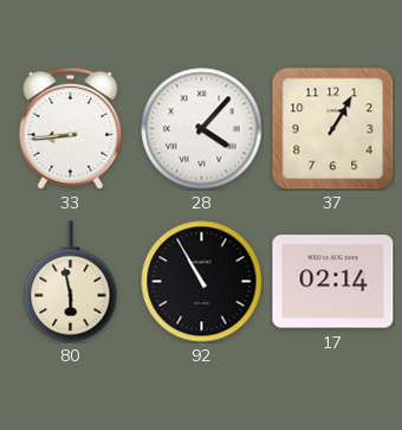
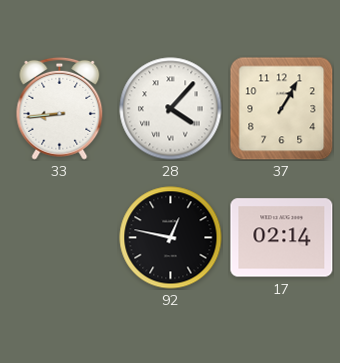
80: 5:58 -> none
92: 10:55 -> 12:47
